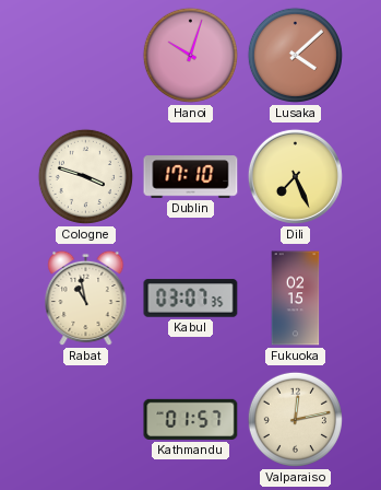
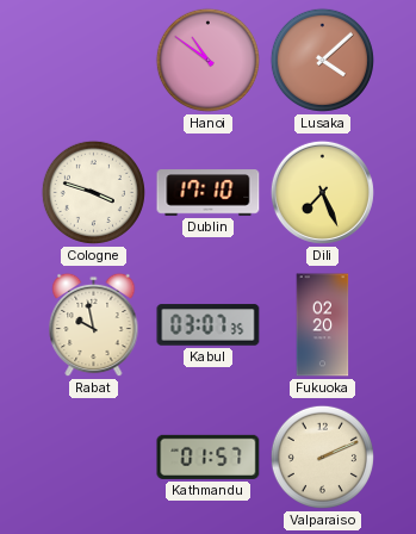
Hanoi: 10:03 -> 10:51
Rabat: 10:58 -> 9:58
Fukuoka: 02:15 -> 02:20
Valparaiso: 12:13 -> 2:11
